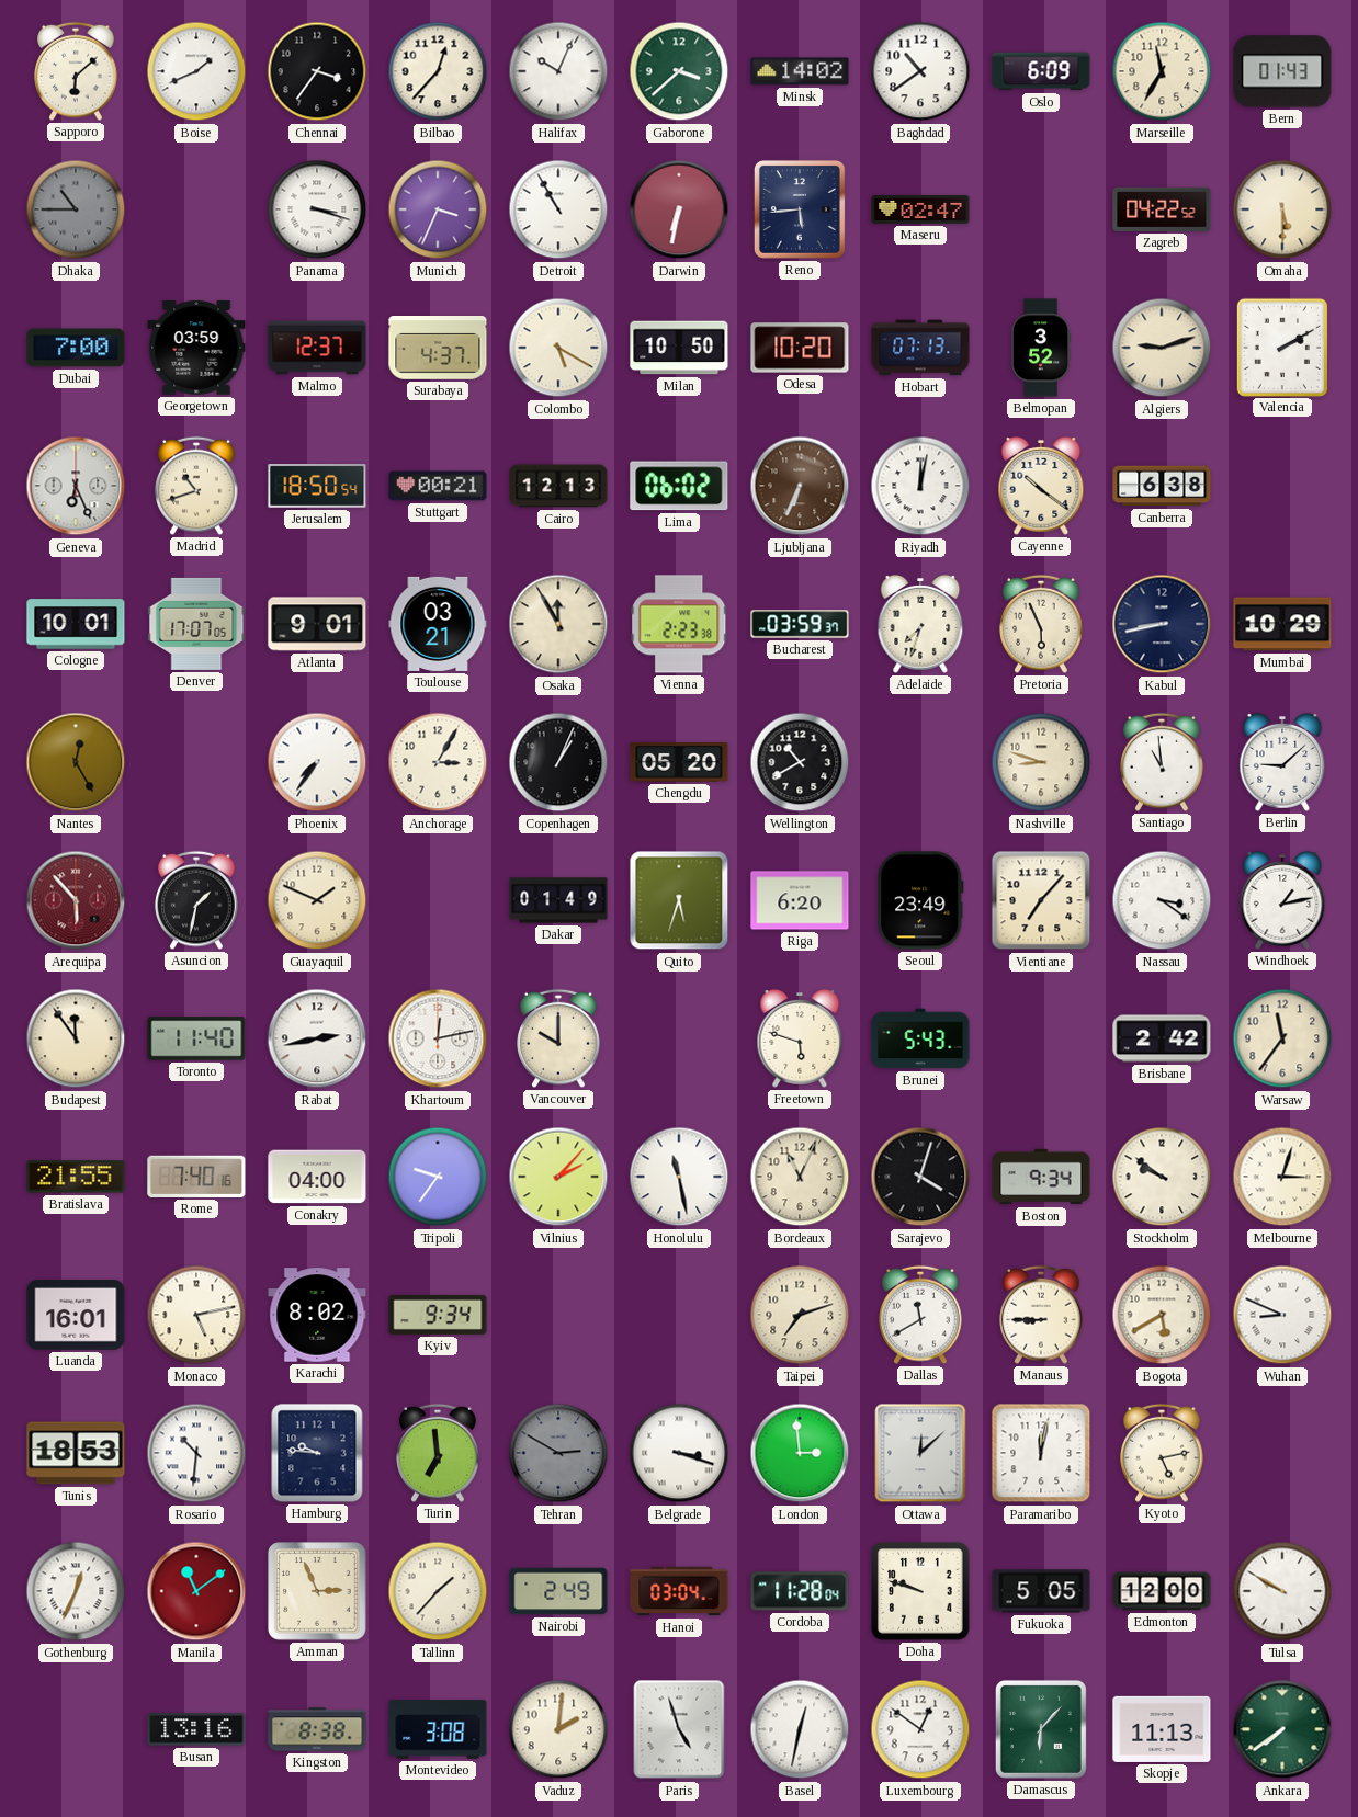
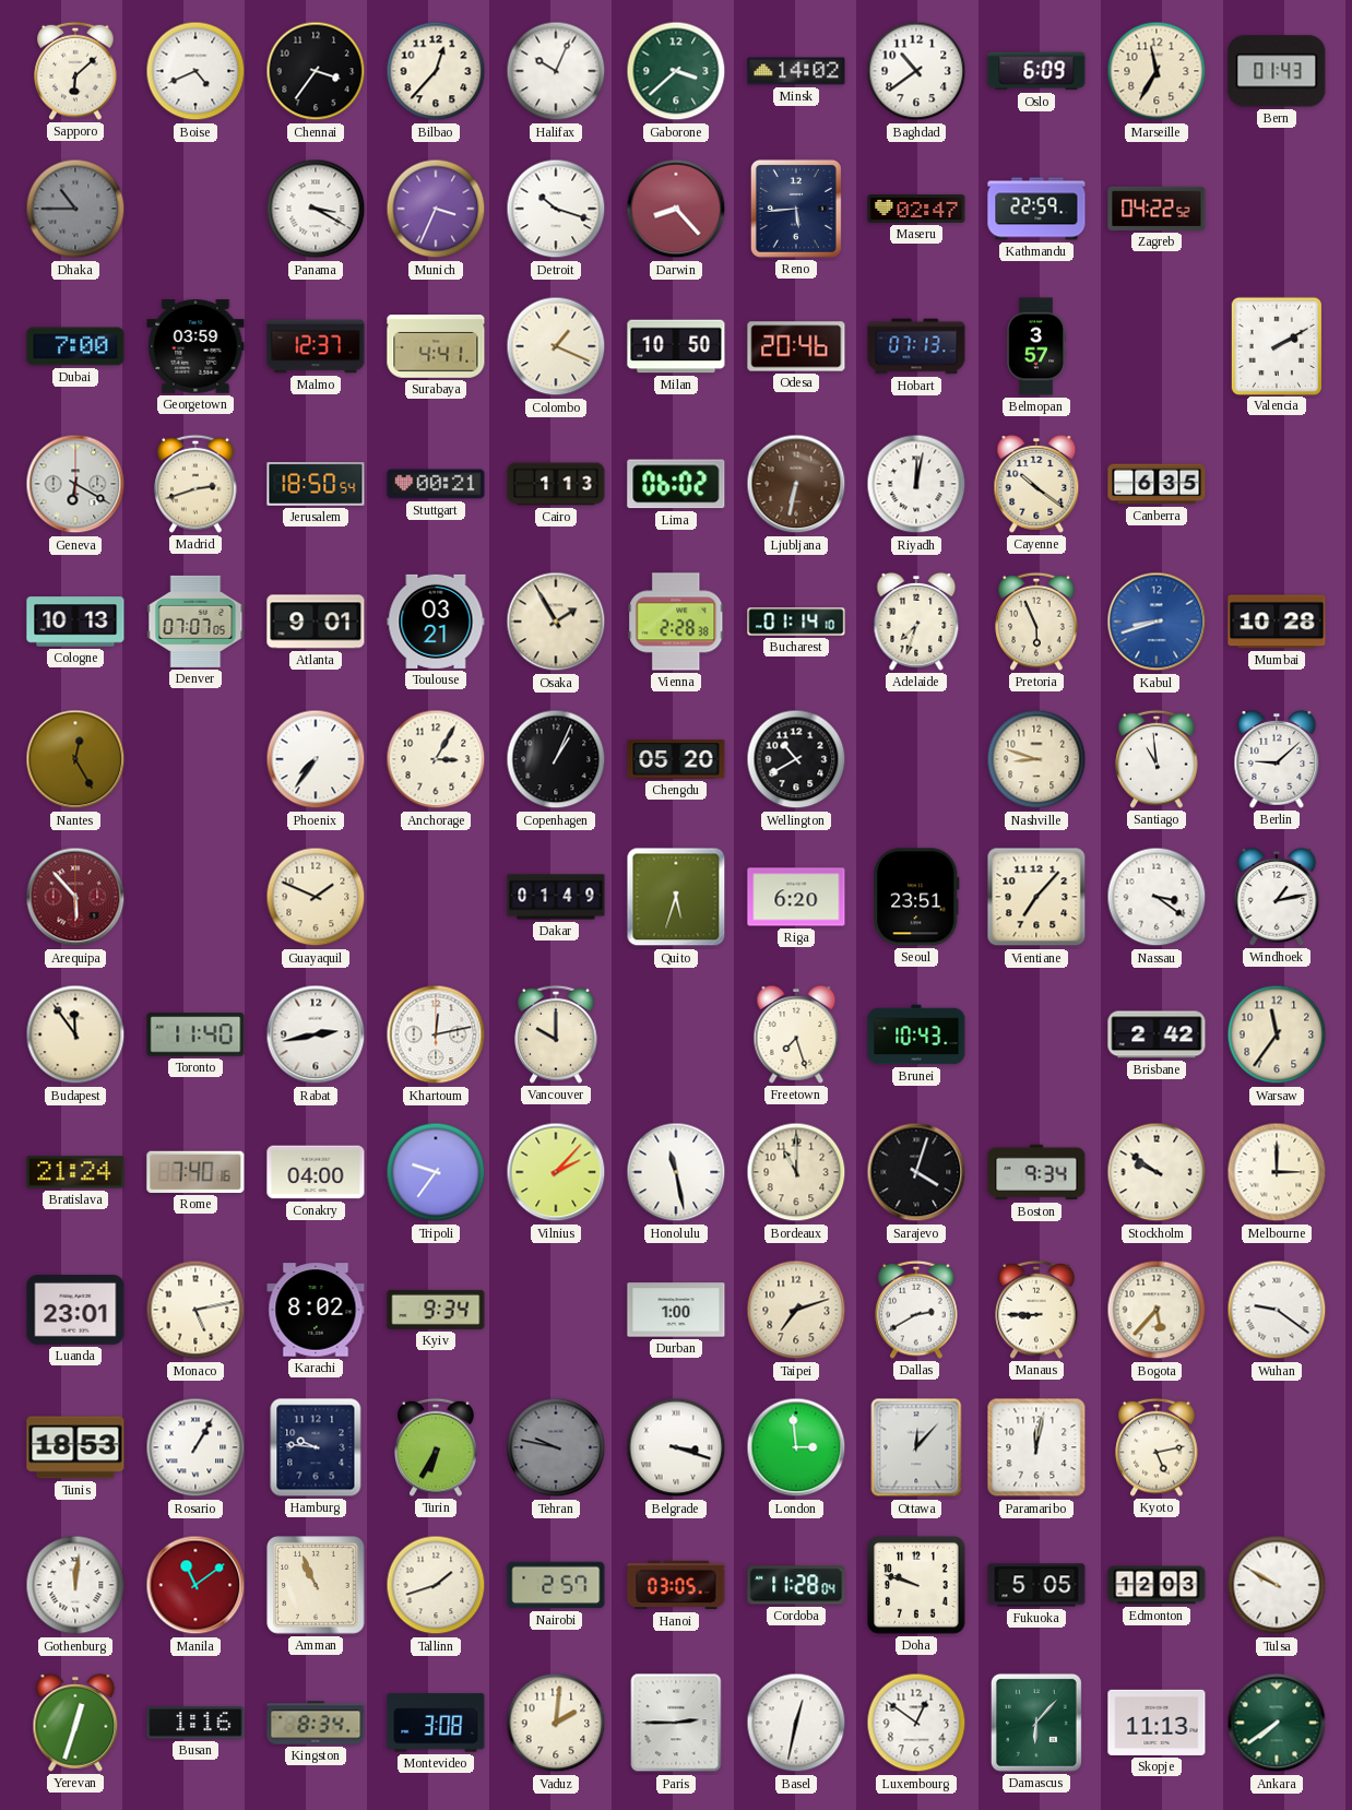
Boise: 1:41 -> 4:41
Panama: 3:18 -> 3:20
Detroit: 10:55 -> 10:18
Darwin: 6:32 -> 8:23
Kathmandu: none -> 22:59
Omaha: 5:30 -> none
Surabaya: 4:37 -> 4:41
Colombo: 5:20 -> 1:19
Odesa: 10:20 -> 20:46
Belmopan: 3:52 -> 3:57
Algiers: 9:12 -> none
Geneva: 6:26 -> 6:20
Madrid: 10:42 -> 2:42
Cairo: 12:13 -> 1:13
Ljubljana: 6:34 -> 6:32
Canberra: 6:38 -> 6:35
Cologne: 10:01 -> 10:13
Denver: 17:07 -> 07:07
Osaka: 11:55 -> 1:55
Vienna: 2:23 -> 2:28
Bucharest: 03:59 -> 01:14
Kabul: 8:43 -> 8:42
Kabul dial: navy -> blue
Mumbai: 10:29 -> 10:28
Asuncion: 1:32 -> none
Seoul: 23:49 -> 23:51
Freetown: 5:48 -> 7:27
Brunei: 5:43 -> 10:43
Bratislava: 21:55 -> 21:24
Bordeaux: 11:04 -> 11:00
Melbourne: 3:03 -> 3:00
Luanda: 16:01 -> 23:01
Durban: none -> 1:00
Dallas: 11:40 -> 2:40
Bogota: 5:40 -> 5:37
Wuhan: 8:49 -> 9:21
Rosario: 10:31 -> 1:05
Turin: 6:59 -> 6:35
Tehran: 2:50 -> 9:47
Ottawa: 12:08 -> 12:07
Gothenburg: 12:34 -> 12:01
Amman: 2:56 -> 10:56
Tallinn: 1:37 -> 1:42
Nairobi: 2:49 -> 2:57
Hanoi: 03:04 -> 03:05
Edmonton: 12:00 -> 12:03
Yerevan: none -> 12:33
Busan: 13:16 -> 1:16
Kingston: 8:38 -> 8:34
Paris: 4:57 -> 2:45
